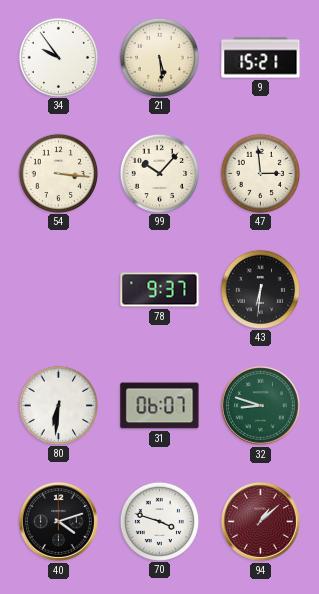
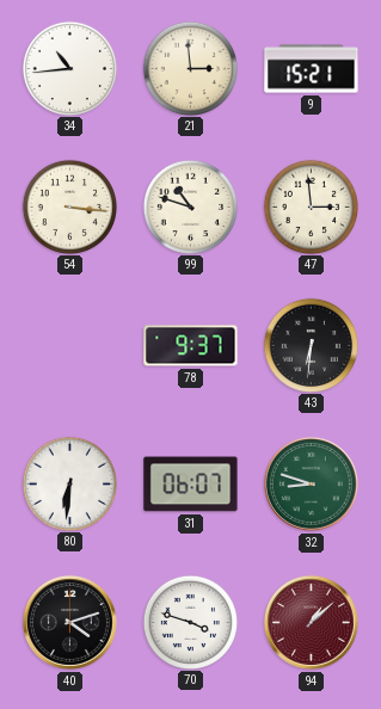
34: 9:54 -> 10:44
21: 5:29 -> 2:59
99: 10:07 -> 10:48
